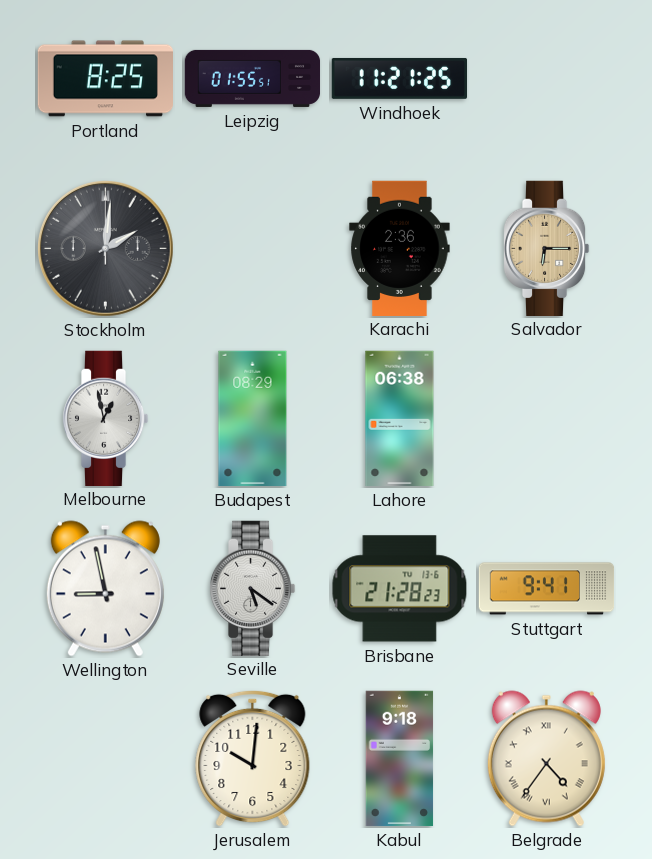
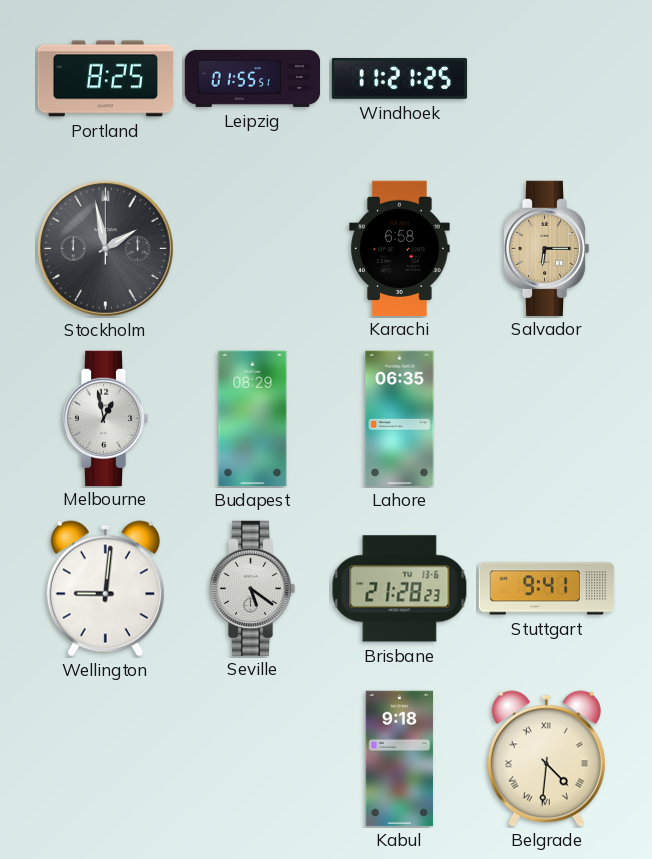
Stockholm: 2:01 -> 1:58
Karachi: 2:36 -> 6:58
Lahore: 06:38 -> 06:35
Wellington: 8:58 -> 9:01
Jerusalem: 10:01 -> none
Belgrade: 4:36 -> 4:31
